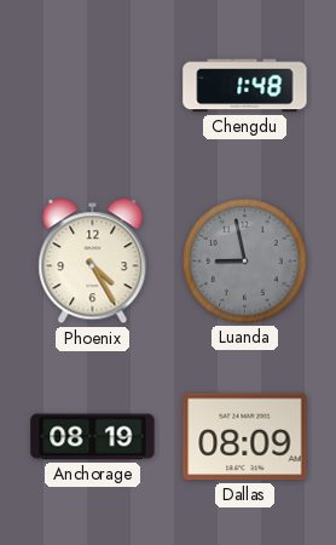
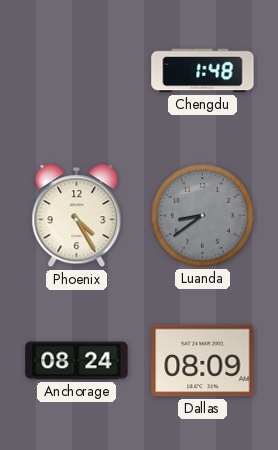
Luanda: 8:58 -> 8:39
Anchorage: 08:19 -> 08:24
